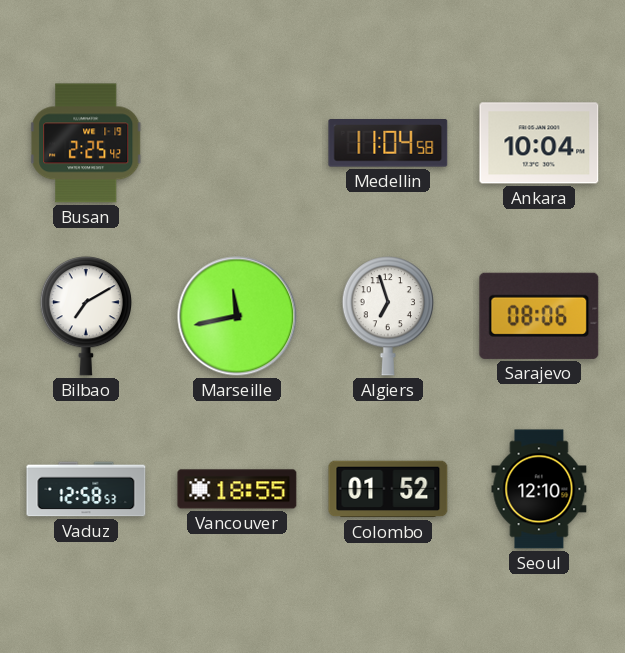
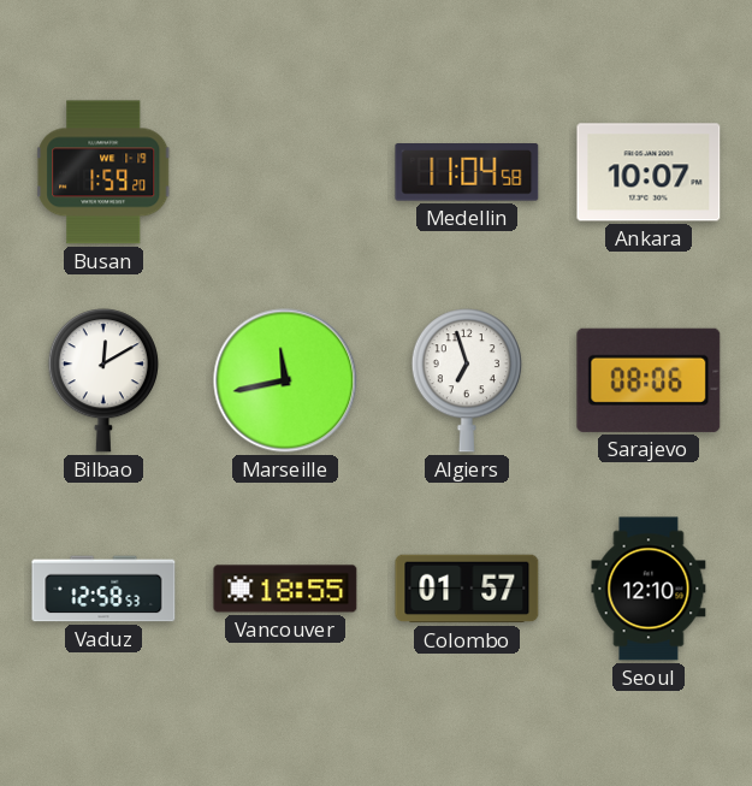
Busan: 2:25 -> 1:59
Ankara: 10:04 -> 10:07
Bilbao: 7:10 -> 12:10
Colombo: 01:52 -> 01:57
